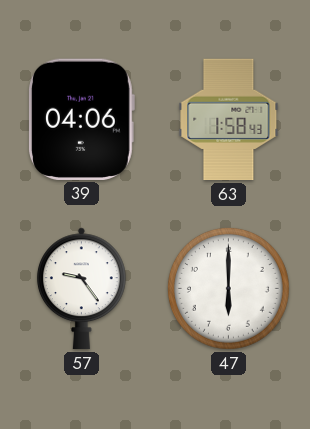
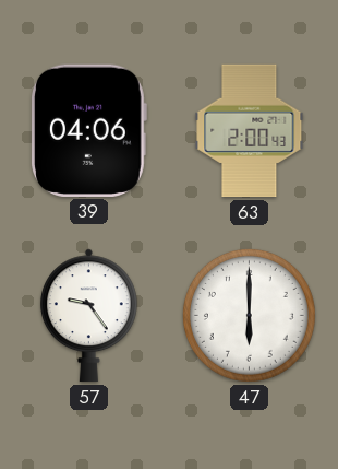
63: 1:58 -> 2:00
